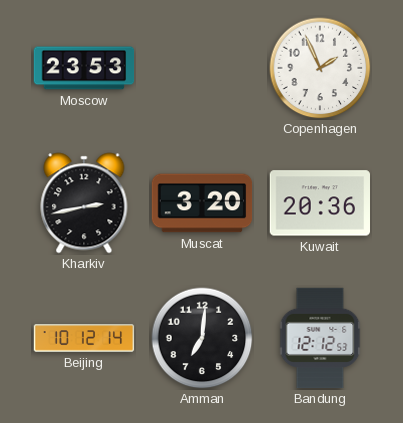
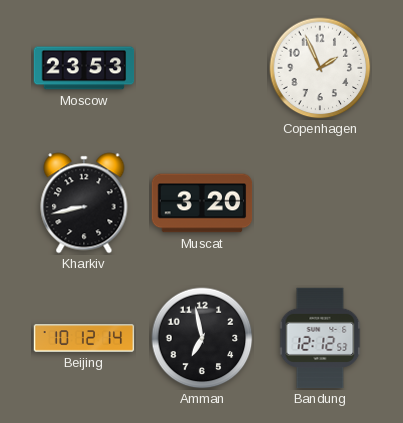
Kharkiv: 2:43 -> 8:43
Kuwait: 20:36 -> none
Amman: 7:01 -> 6:58
